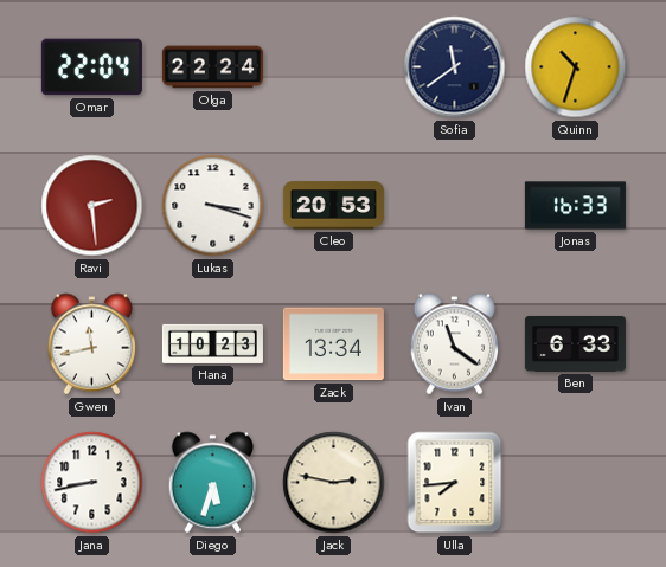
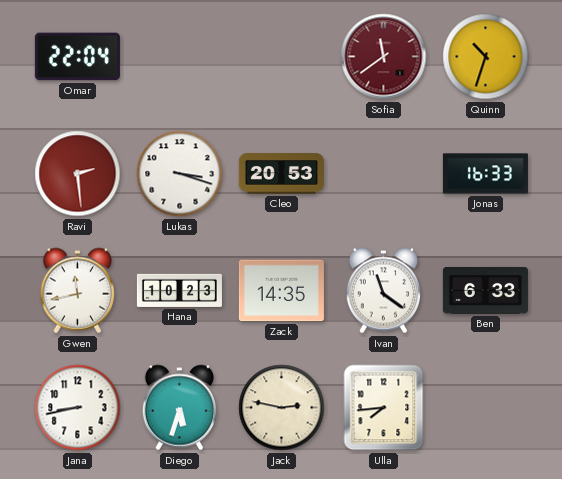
Olga: 22:24 -> none
Sofia dial: navy -> burgundy
Zack: 13:34 -> 14:35
